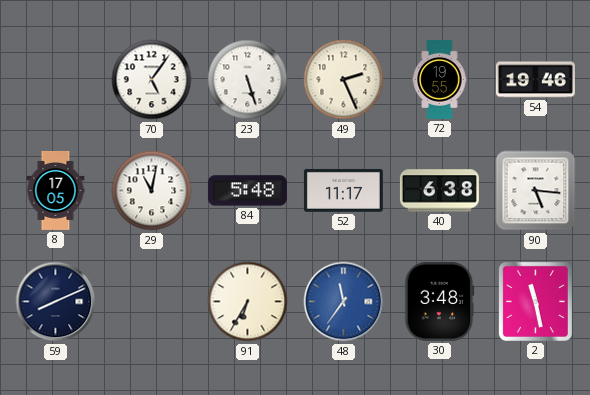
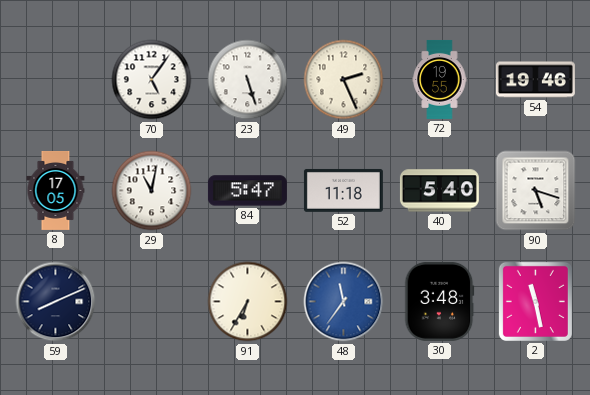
84: 5:48 -> 5:47
52: 11:17 -> 11:18
40: 6:38 -> 5:40
90: 5:16 -> 5:18
